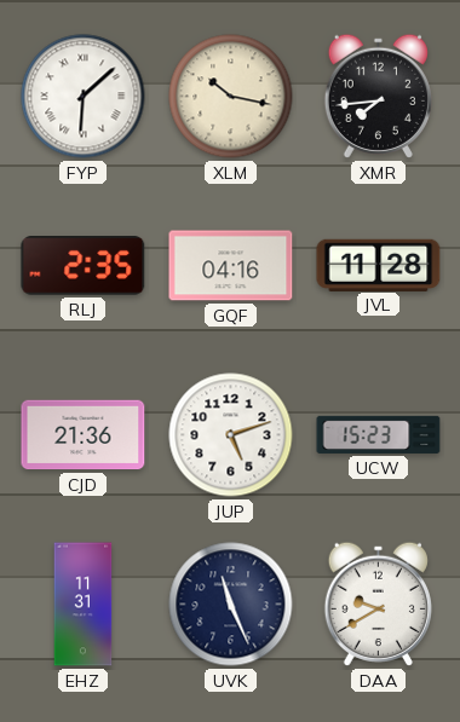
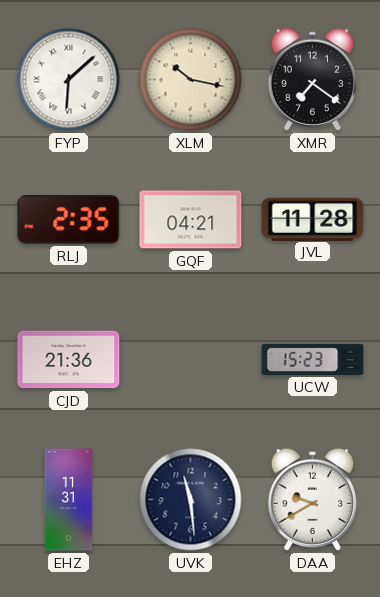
XMR: 7:44 -> 7:21
GQF: 04:16 -> 04:21
JUP: 5:12 -> none
UVK: 11:26 -> 11:29
